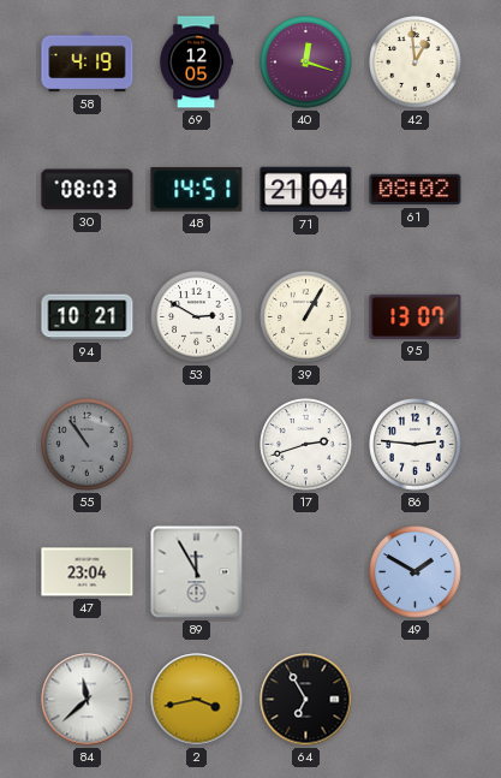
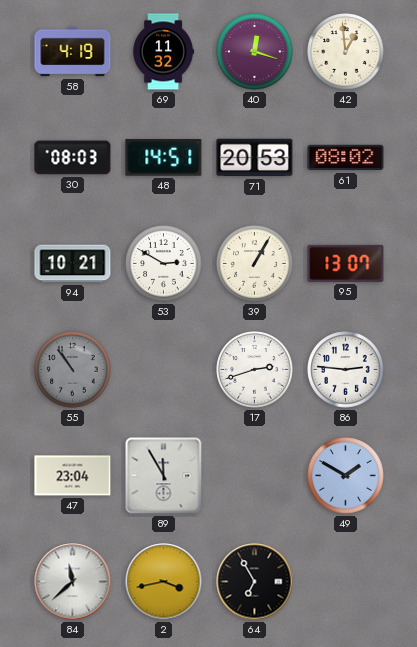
69: 12:05 -> 11:32
71: 21:04 -> 20:53
